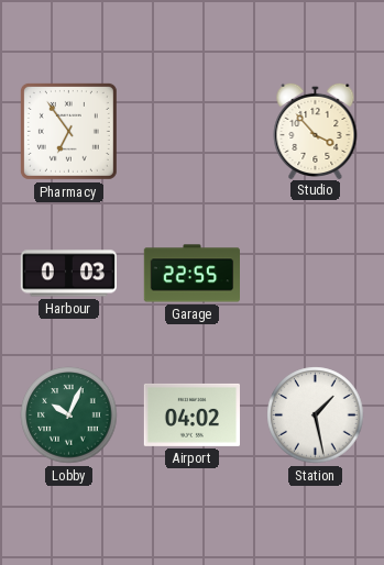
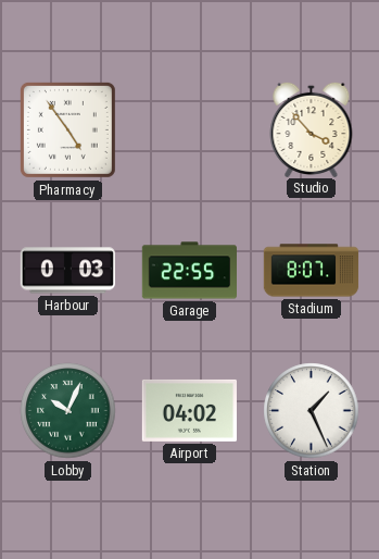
Pharmacy: 6:54 -> 4:54
Stadium: none -> 8:07
Station: 1:28 -> 1:26
